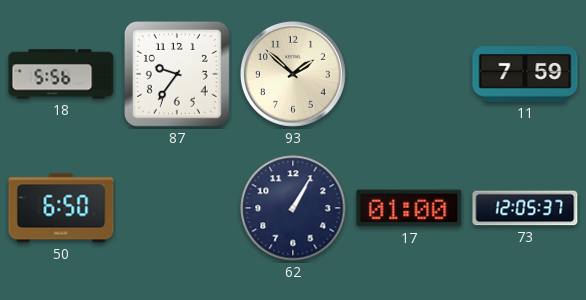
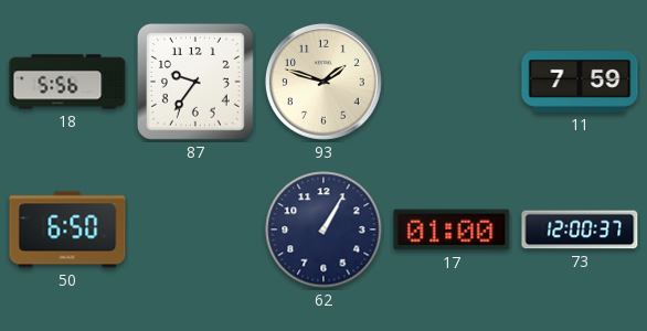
93: 1:52 -> 1:48
73: 12:05 -> 12:00
